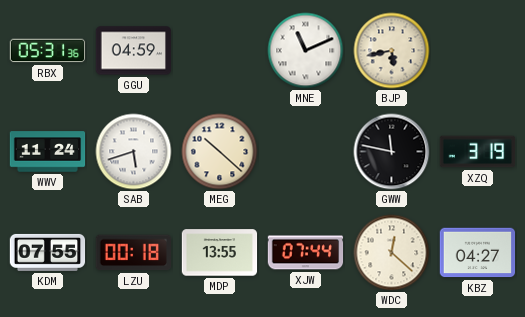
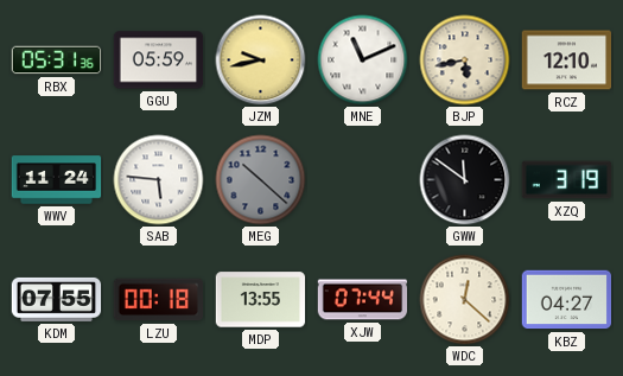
GGU: 04:59 -> 05:59
JZM: none -> 9:43
RCZ: none -> 12:10
SAB: 5:42 -> 5:46
MEG dial: cream -> grey
GWW: 11:47 -> 11:51
